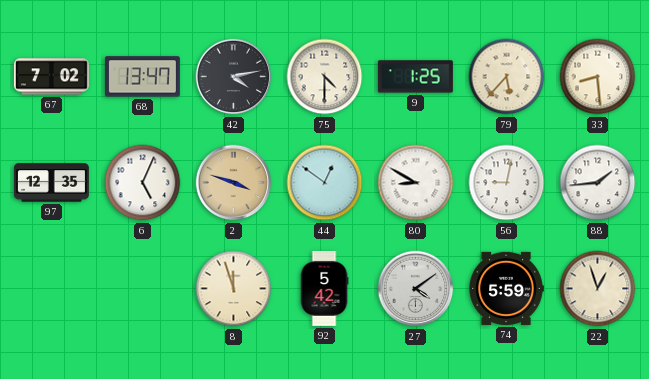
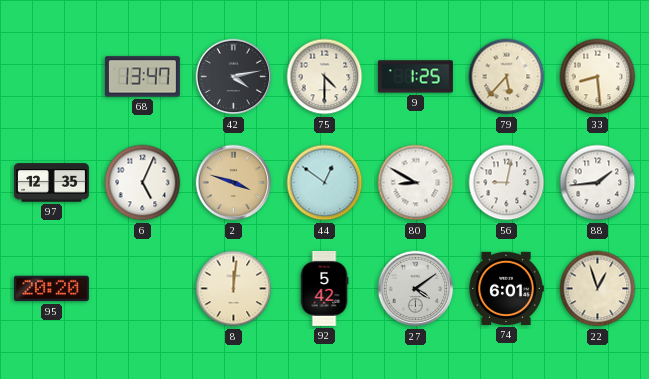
67: 7:02 -> none
95: none -> 20:20
8: 11:57 -> 12:01
74: 5:59 -> 6:01
